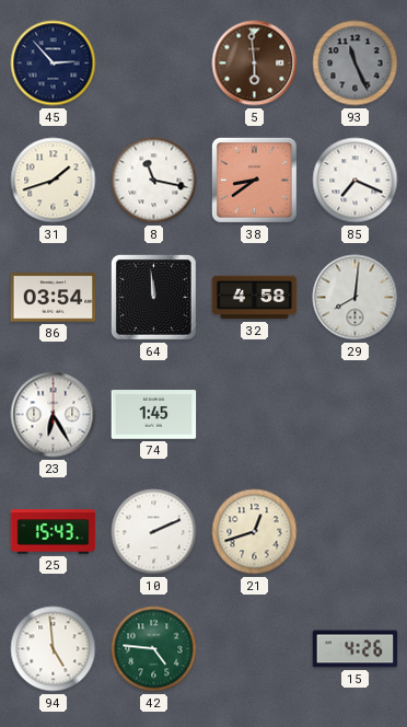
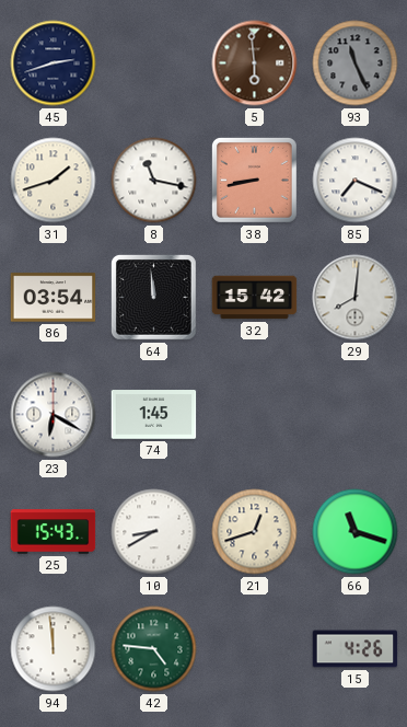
45: 2:53 -> 2:42
38: 8:39 -> 8:43
32: 4:58 -> 15:42
23: 6:25 -> 6:20
10: 2:11 -> 8:40
66: none -> 11:18
94: 4:59 -> 11:59
